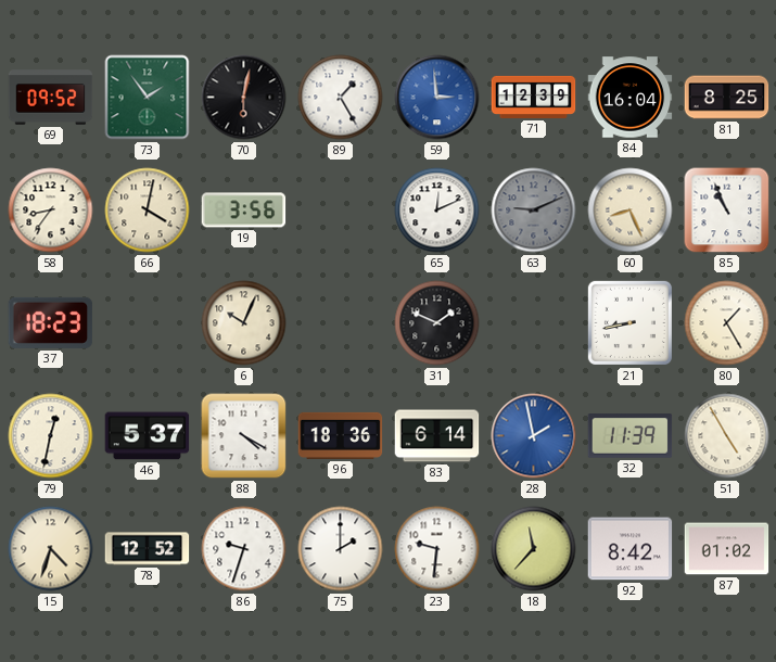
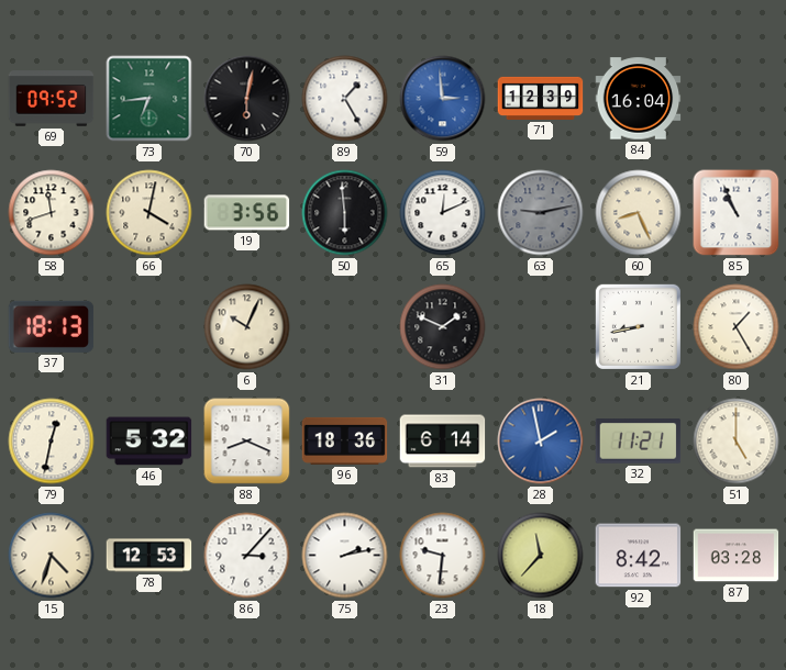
73: 1:54 -> 6:44
81: 8:25 -> none
58: 8:36 -> 11:42
50: none -> 5:59
63: 9:11 -> 9:13
37: 18:23 -> 18:13
46: 5:37 -> 5:32
88: 4:20 -> 8:19
32: 11:39 -> 11:21
51: 4:55 -> 5:00
78: 12:52 -> 12:53
86: 9:33 -> 3:07
75: 2:00 -> 2:13
87: 01:02 -> 03:28
